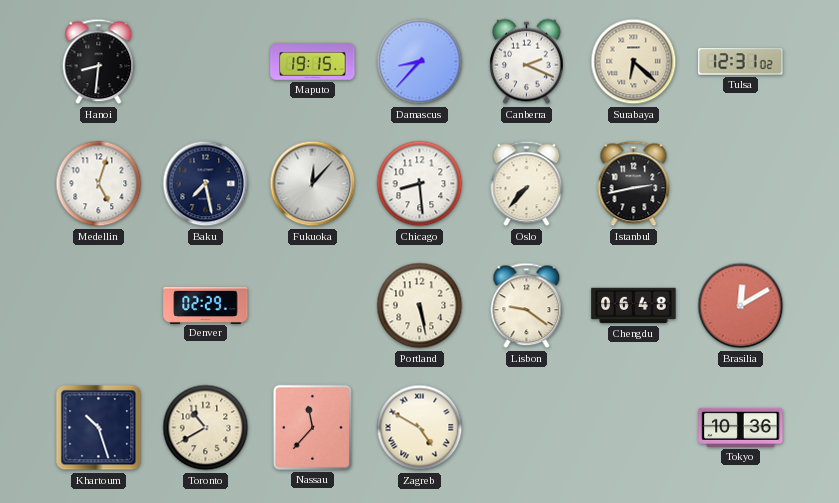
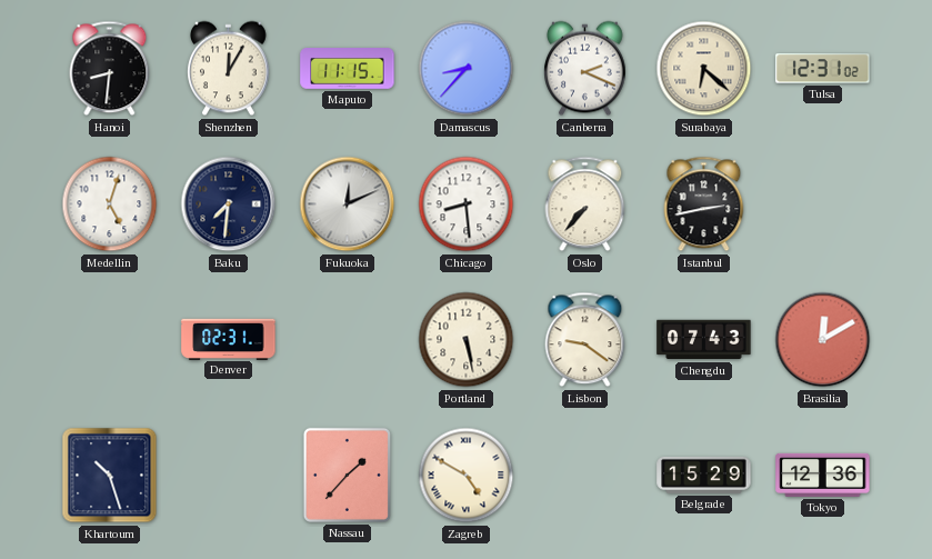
Shenzhen: none -> 12:05
Maputo: 19:15 -> 11:15
Baku: 7:28 -> 7:31
Fukuoka: 12:07 -> 12:11
Denver: 02:29 -> 02:31
Chengdu: 06:48 -> 07:43
Toronto: 10:40 -> none
Nassau: 11:37 -> 1:37
Belgrade: none -> 15:29
Tokyo: 10:36 -> 12:36
